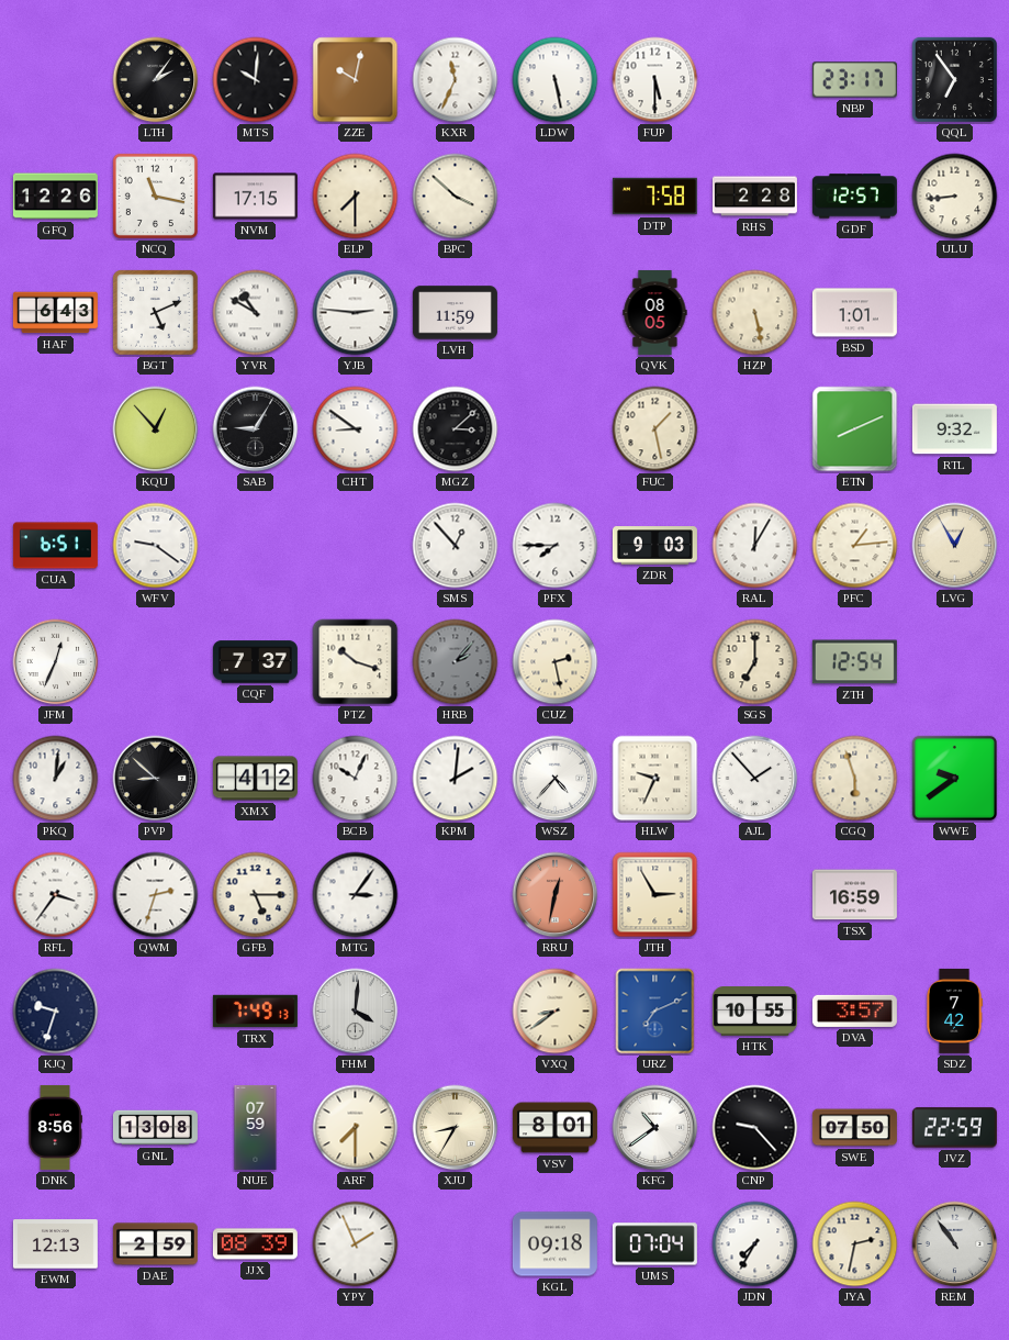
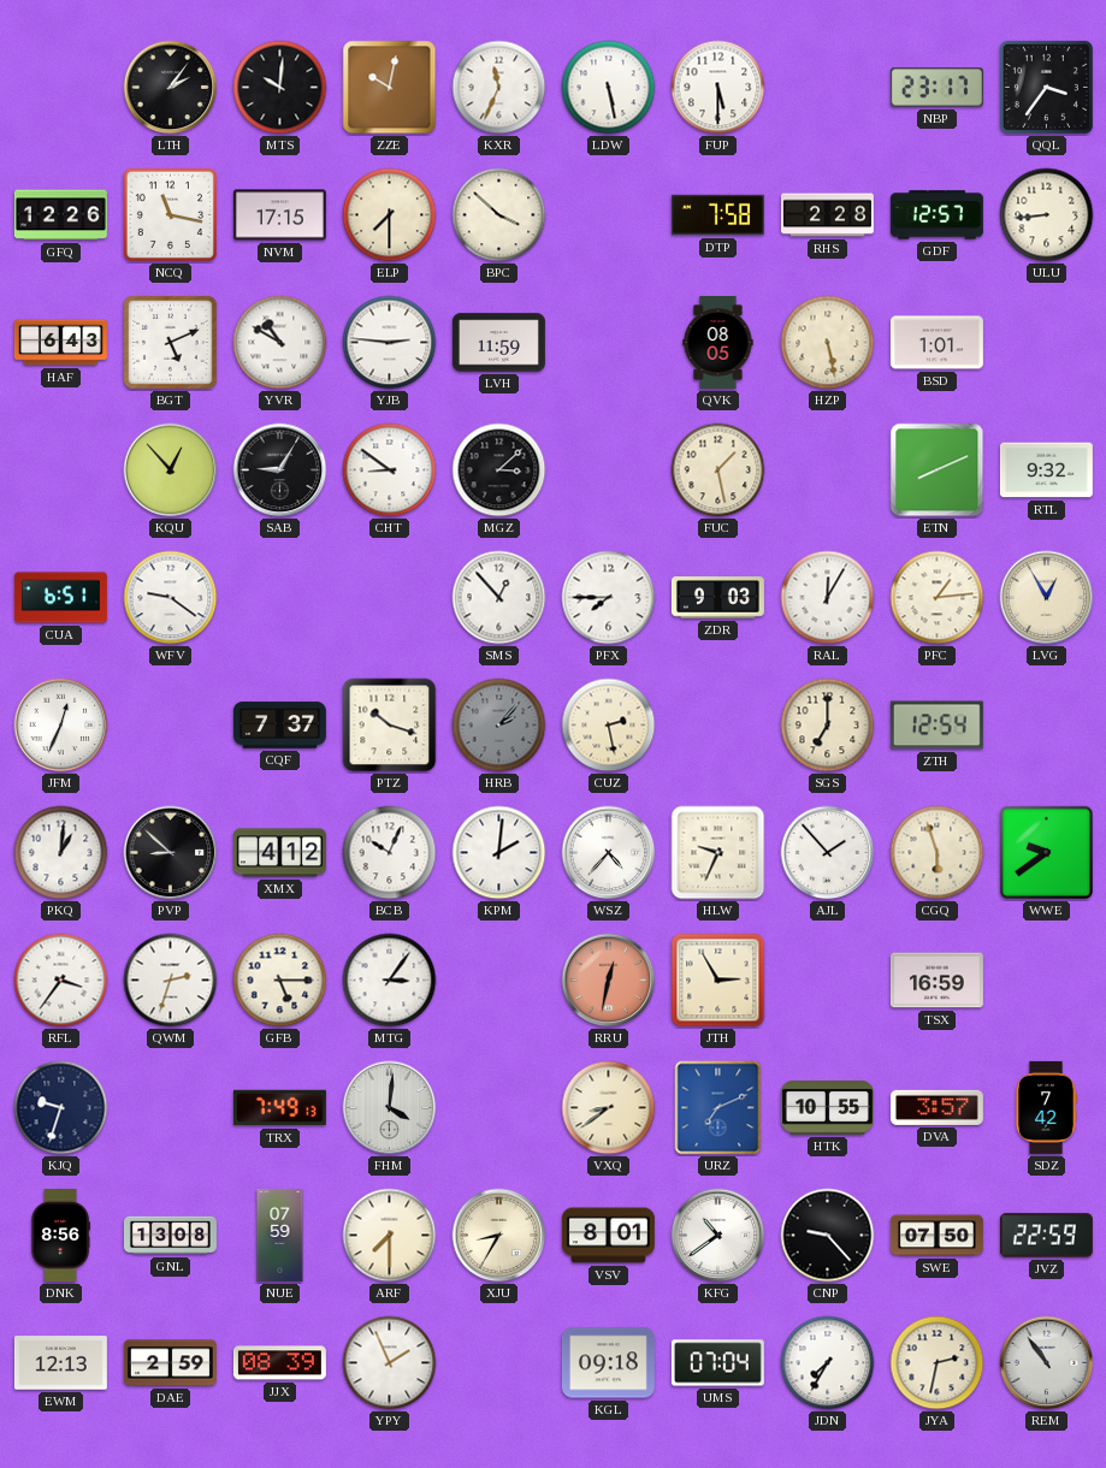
QQL: 6:54 -> 3:36
